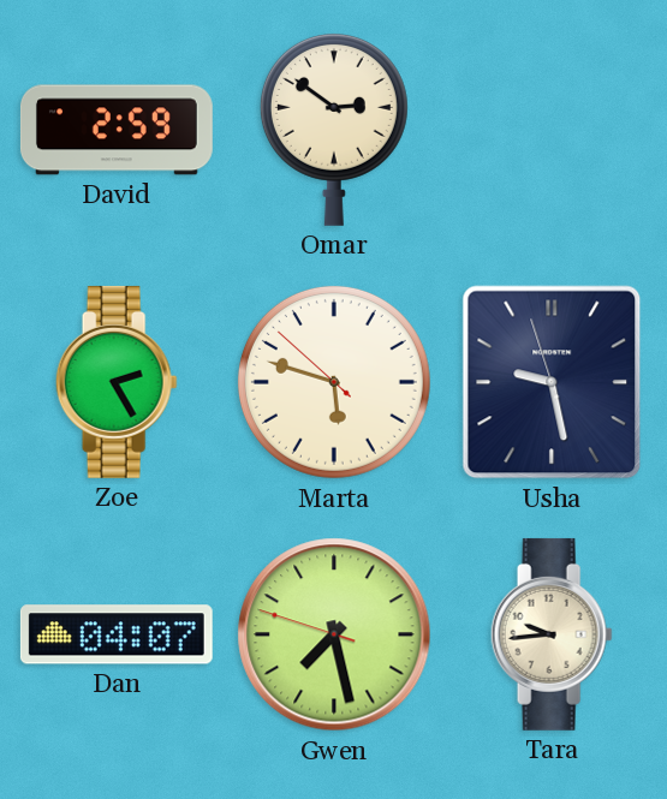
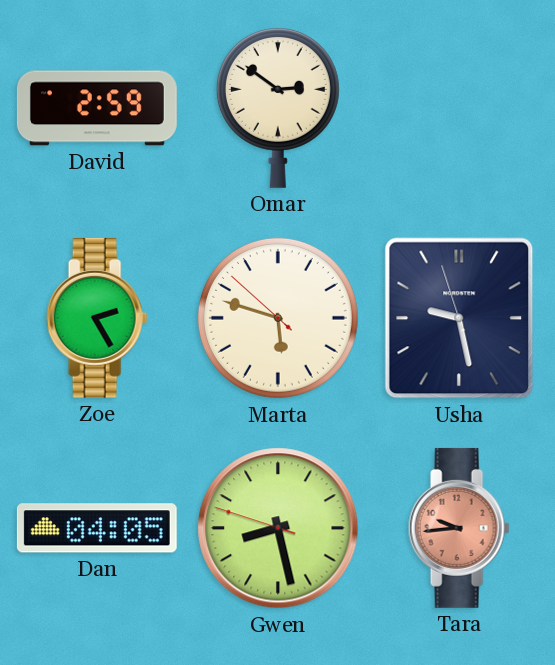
Dan: 04:07 -> 04:05
Gwen: 7:27 -> 8:27
Tara dial: cream -> salmon
